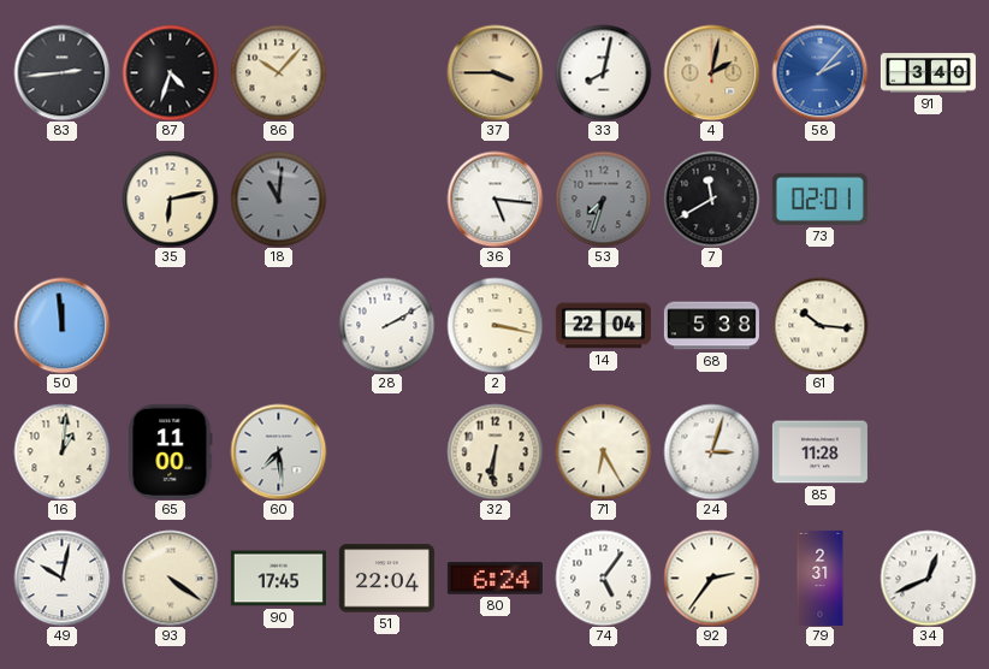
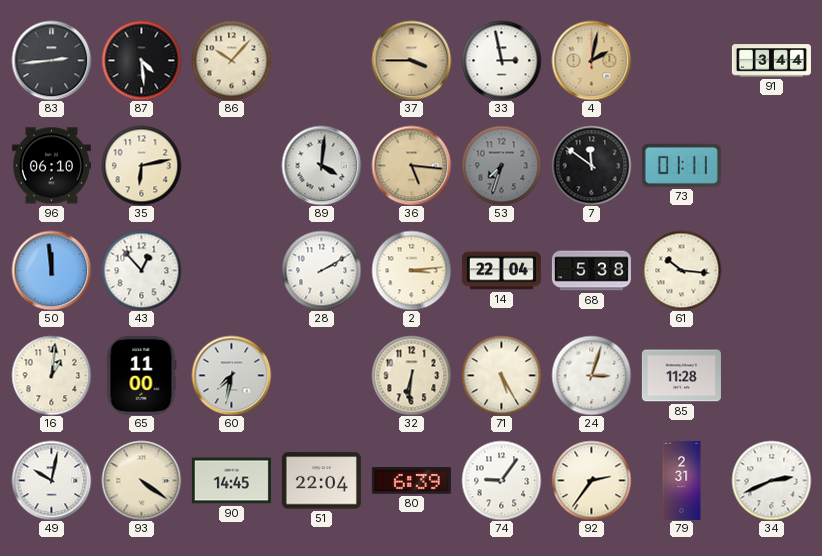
87: 4:33 -> 4:29
33: 8:02 -> 2:58
58: 2:07 -> none
91: 3:40 -> 3:44
96: none -> 06:10
18: 11:01 -> none
89: none -> 4:01
36 dial: white -> champagne
7: 11:40 -> 11:51
73: 02:01 -> 01:11
43: none -> 12:53
2: 3:17 -> 3:14
60: 7:29 -> 7:32
71: 6:25 -> 5:25
90: 17:45 -> 14:45
80: 6:24 -> 6:39
74: 5:06 -> 9:06
34: 12:41 -> 2:41
